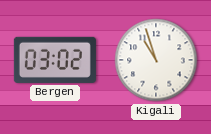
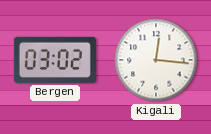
Kigali: 10:57 -> 12:16
